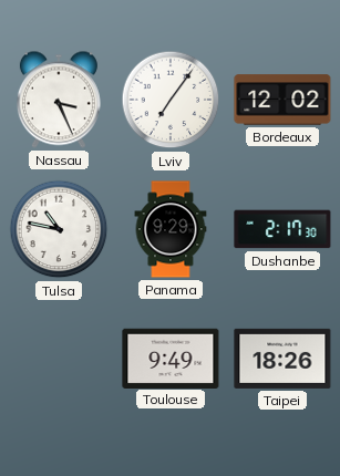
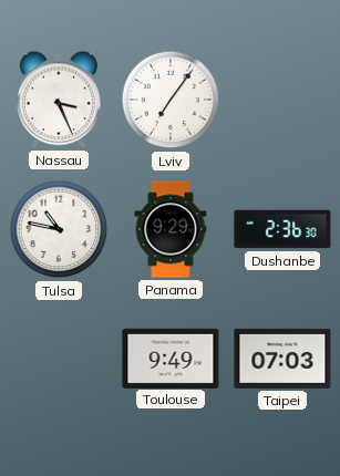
Bordeaux: 12:02 -> none
Dushanbe: 2:17 -> 2:36
Taipei: 18:26 -> 07:03
